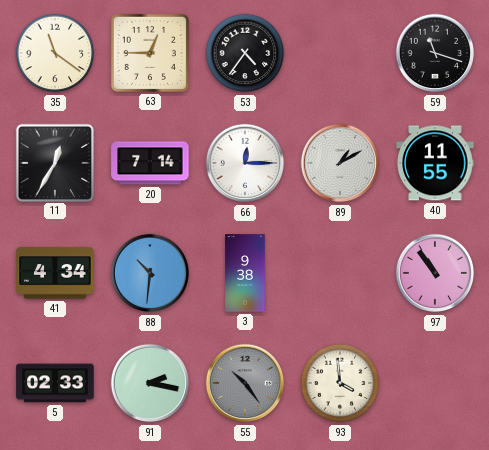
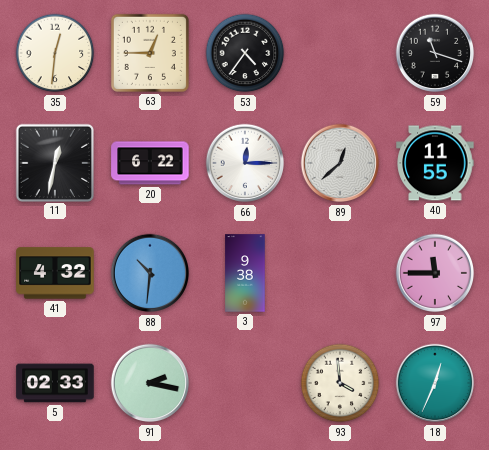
35: 11:21 -> 12:31
11: 12:35 -> 12:32
20: 7:14 -> 6:22
89: 1:10 -> 12:38
41: 4:34 -> 4:32
97: 10:54 -> 11:45
55: 10:24 -> none
18: none -> 12:34
